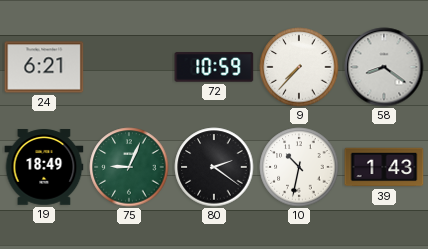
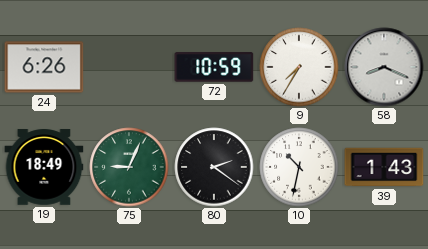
24: 6:21 -> 6:26
9: 7:37 -> 7:35
58: 8:21 -> 8:19
